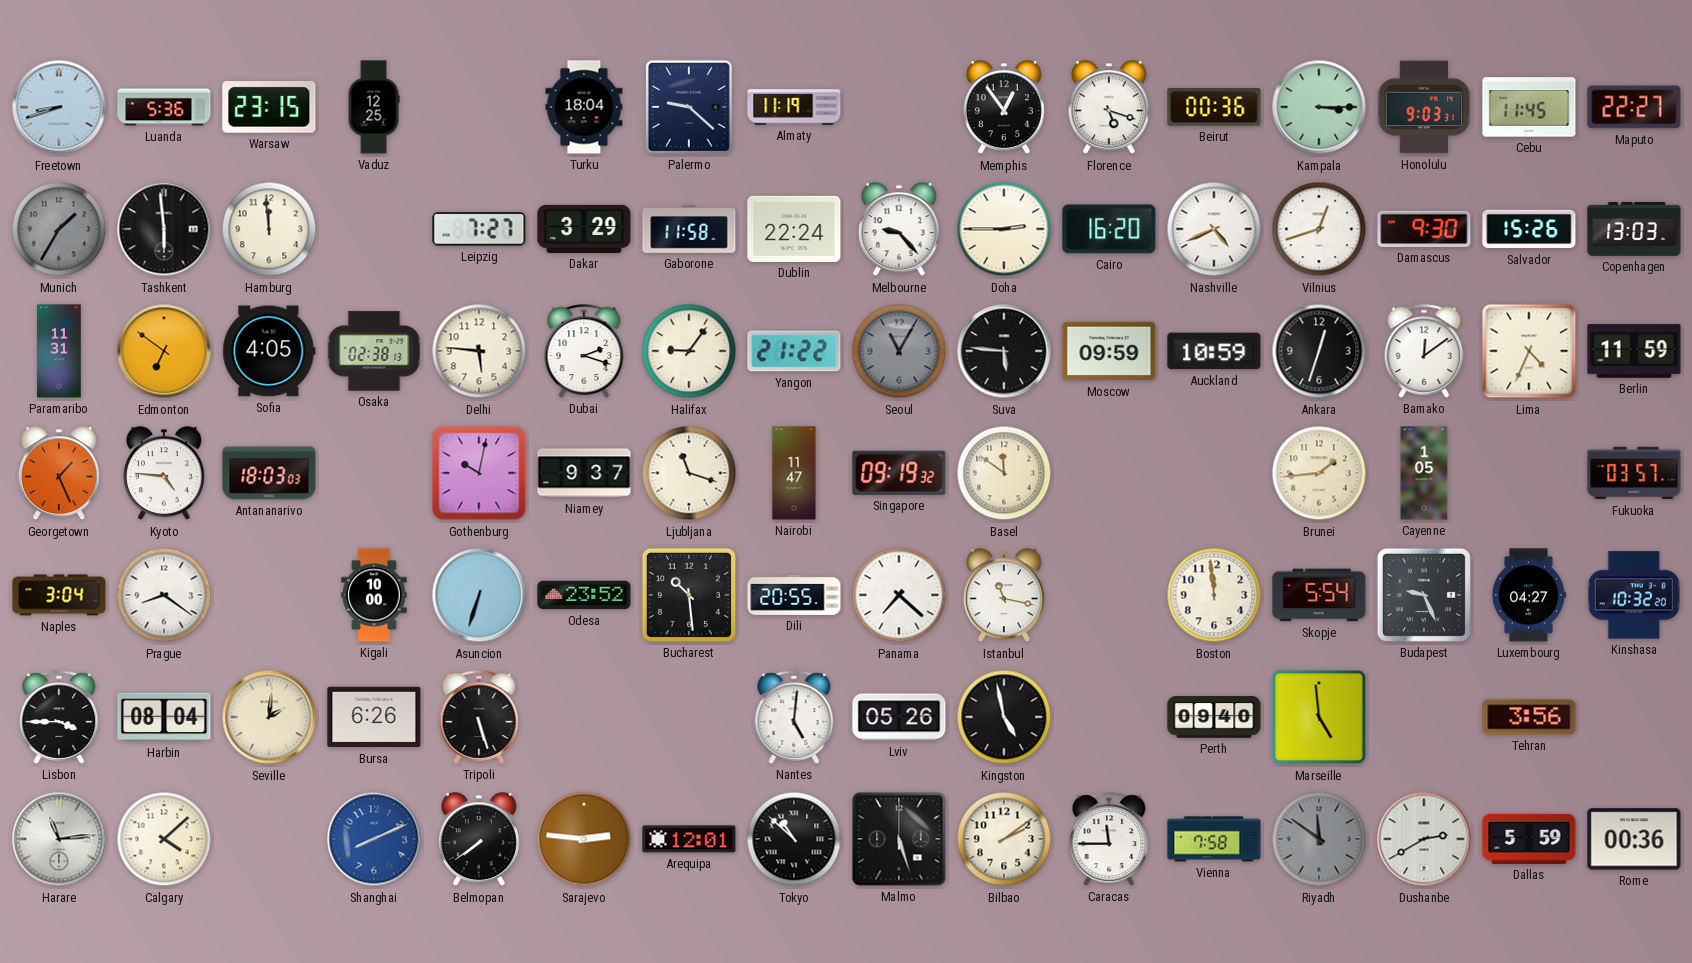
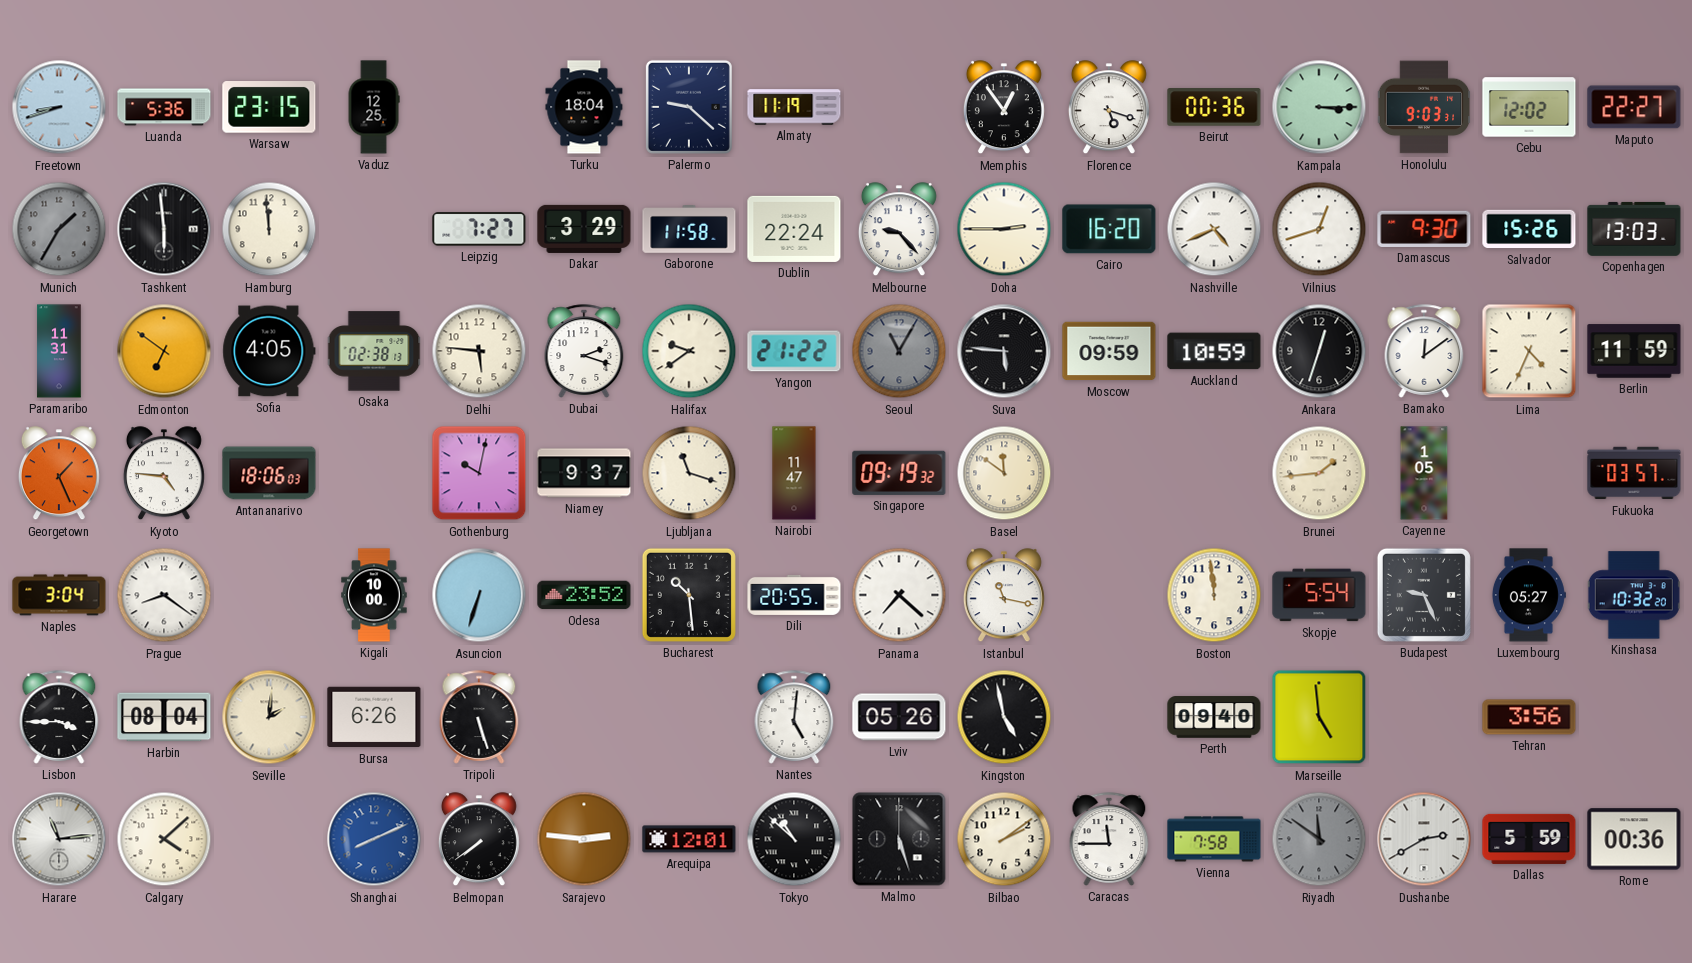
Cebu: 11:45 -> 12:02
Halifax: 9:06 -> 9:39
Antananarivo: 18:03 -> 18:06
Luxembourg: 04:27 -> 05:27
